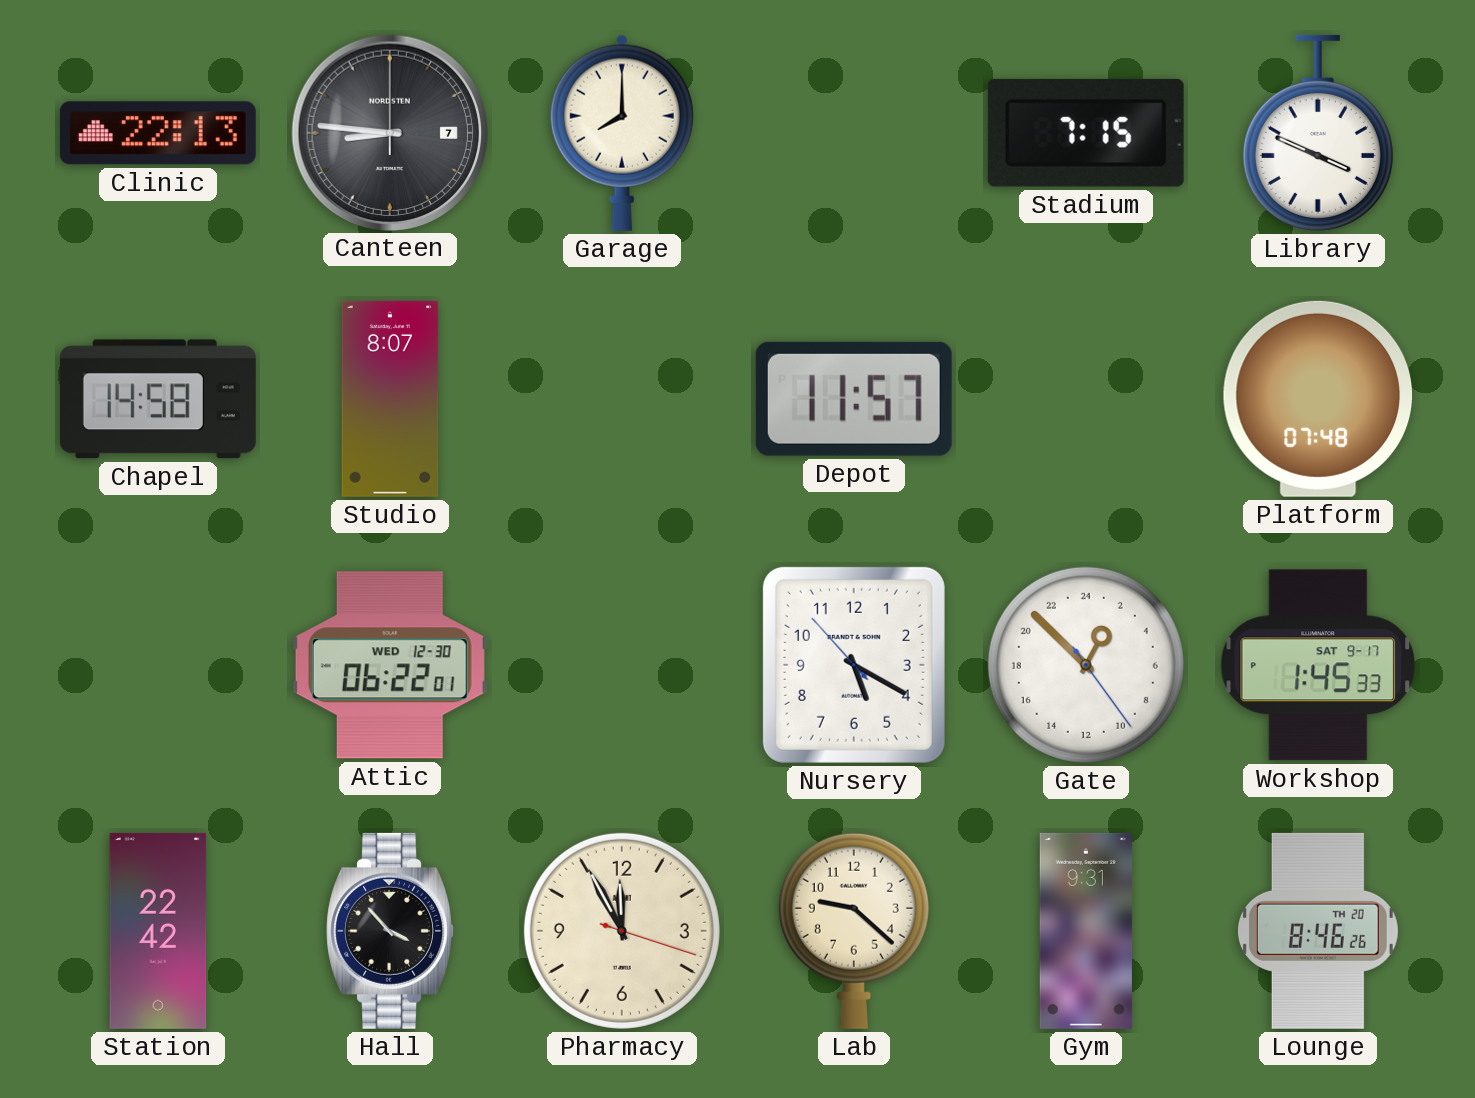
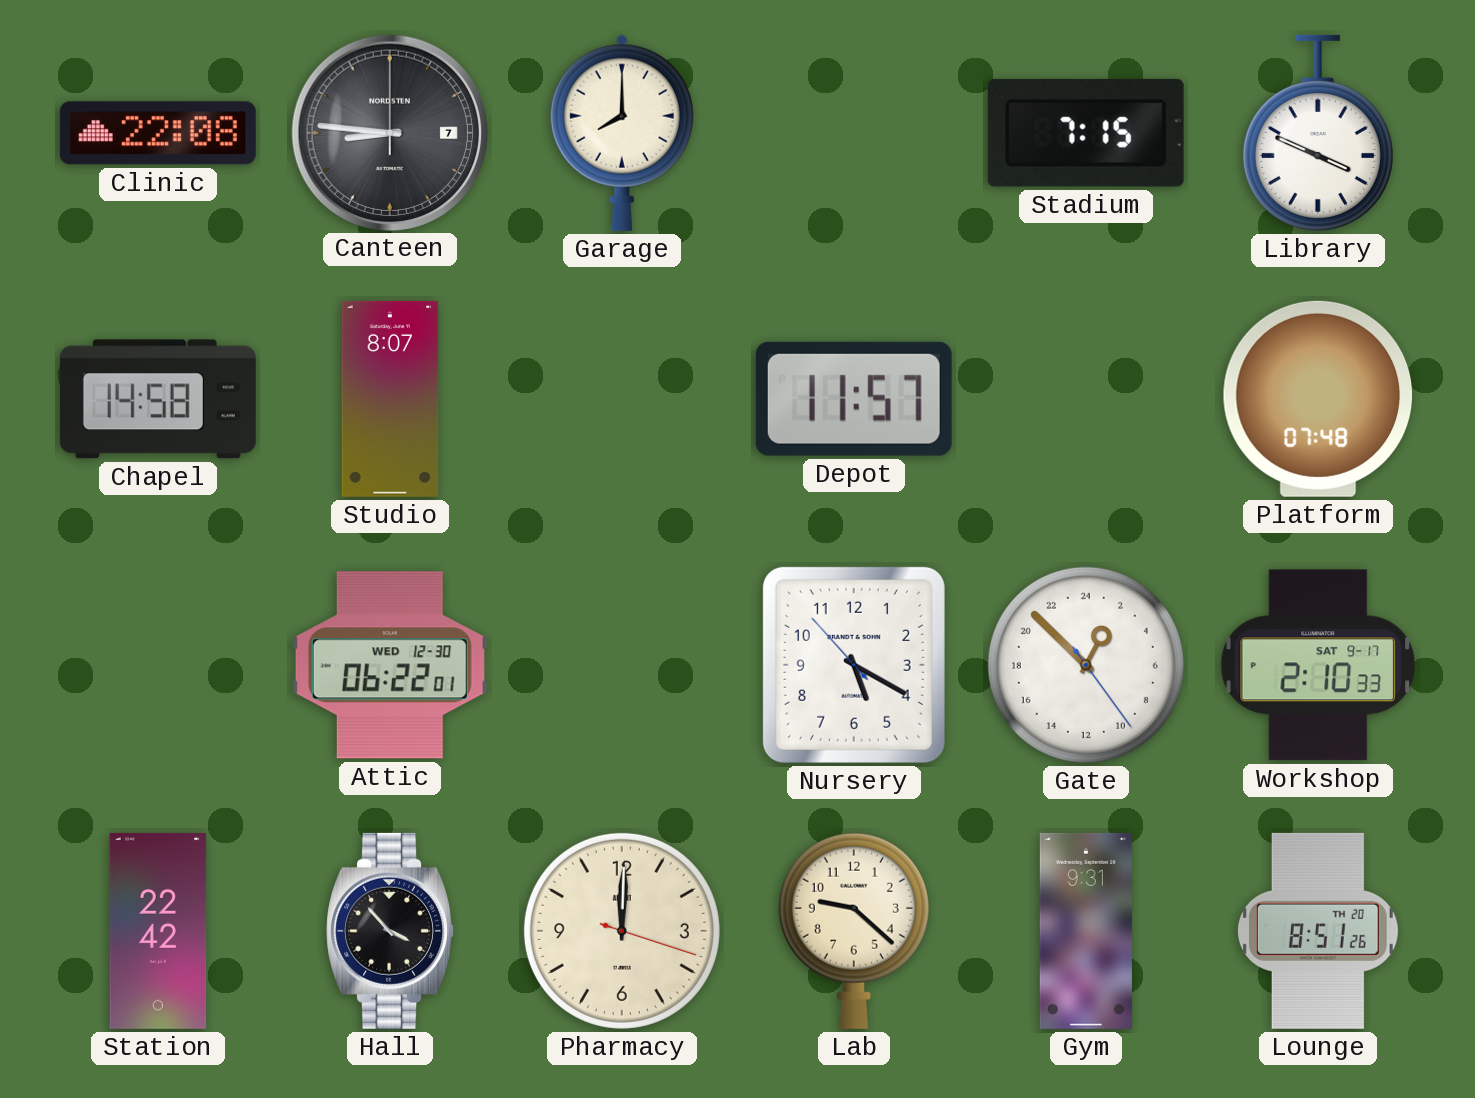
Clinic: 22:13 -> 22:08
Workshop: 1:45 -> 2:10
Pharmacy: 11:55 -> 12:00
Lounge: 8:46 -> 8:51
